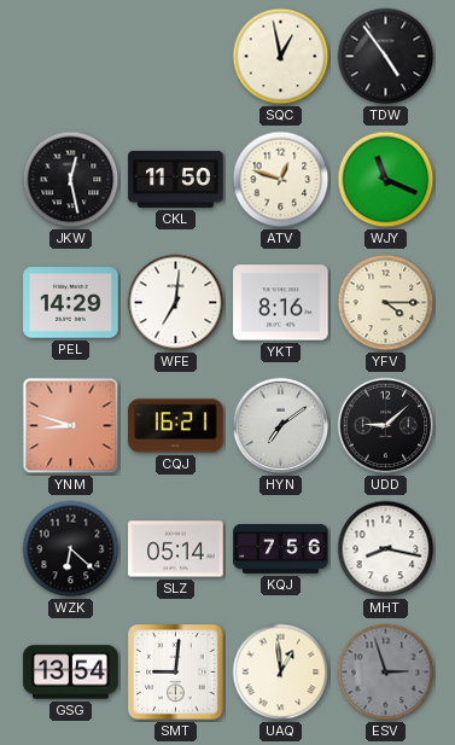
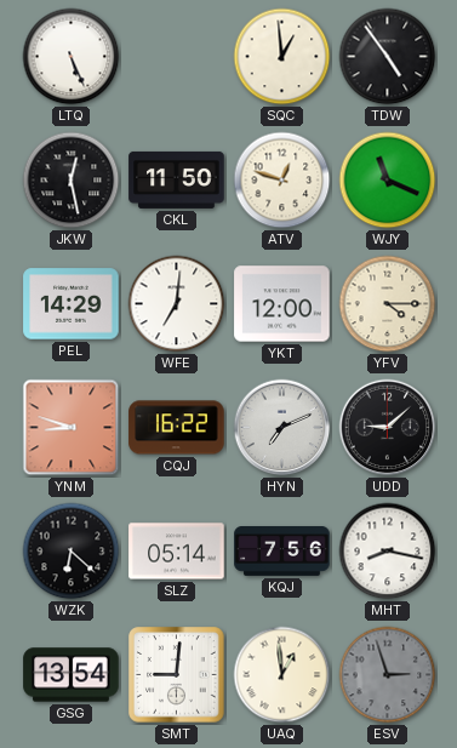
LTQ: none -> 5:26
SQC: 12:58 -> 12:59
YKT: 8:16 -> 12:00
CQJ: 16:21 -> 16:22
HYN: 7:09 -> 7:11
